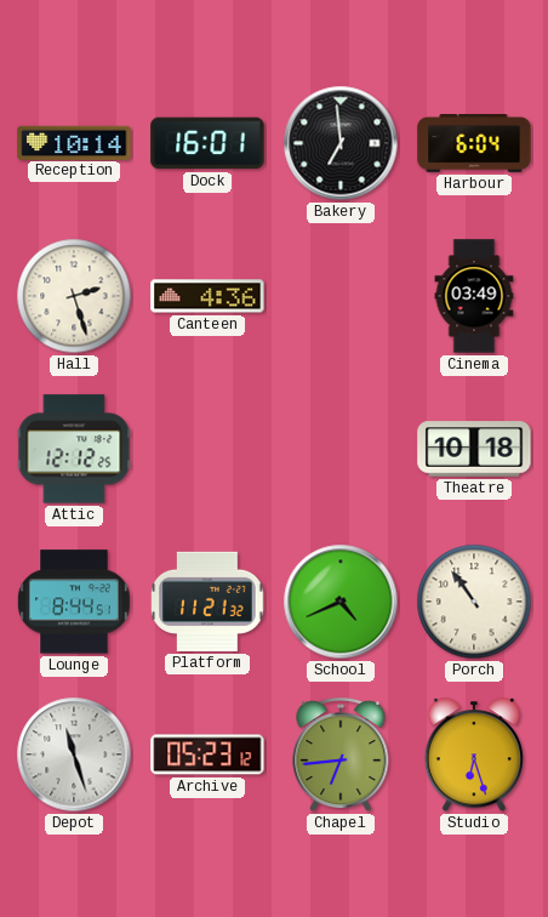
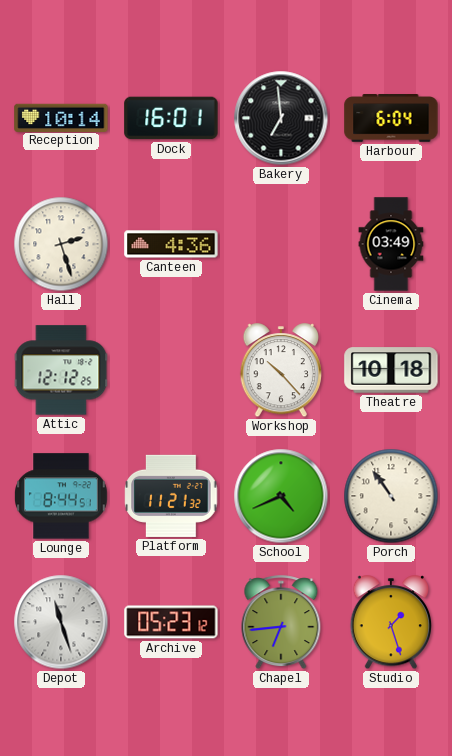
Workshop: none -> 10:23
Studio: 6:27 -> 1:27
